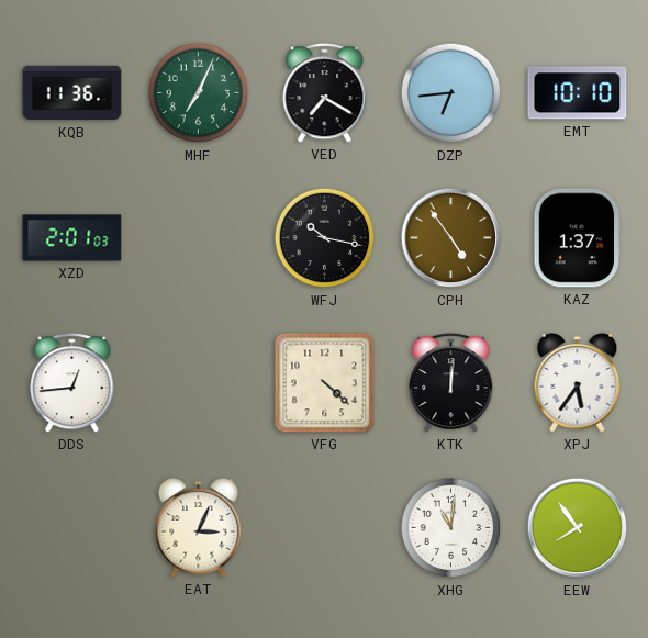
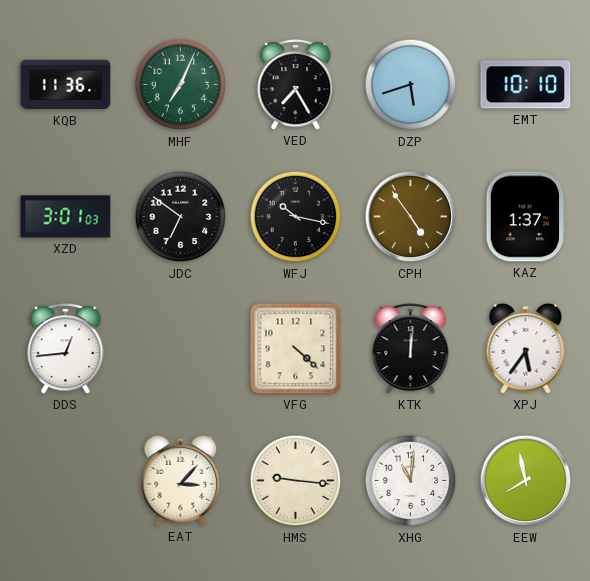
VED: 7:20 -> 7:25
DZP: 6:44 -> 5:42
XZD: 2:01 -> 3:01
JDC: none -> 6:51
EAT: 3:04 -> 3:07
HMS: none -> 9:16
EEW: 7:54 -> 7:58
